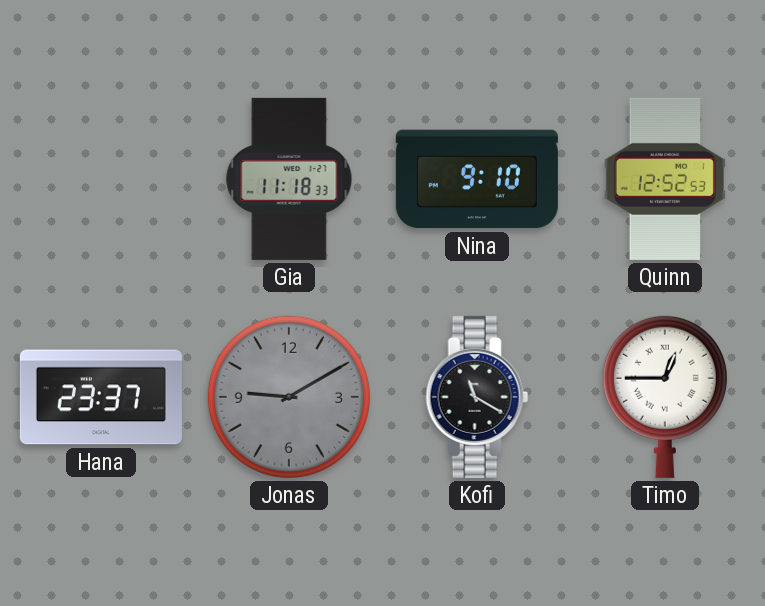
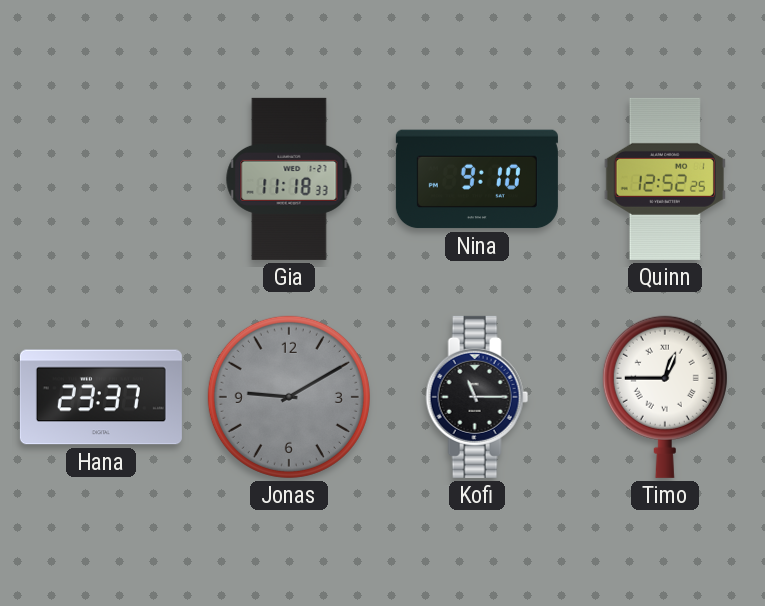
Quinn: 12:52:53 -> 12:52:25
Kofi: 11:20 -> 11:15
